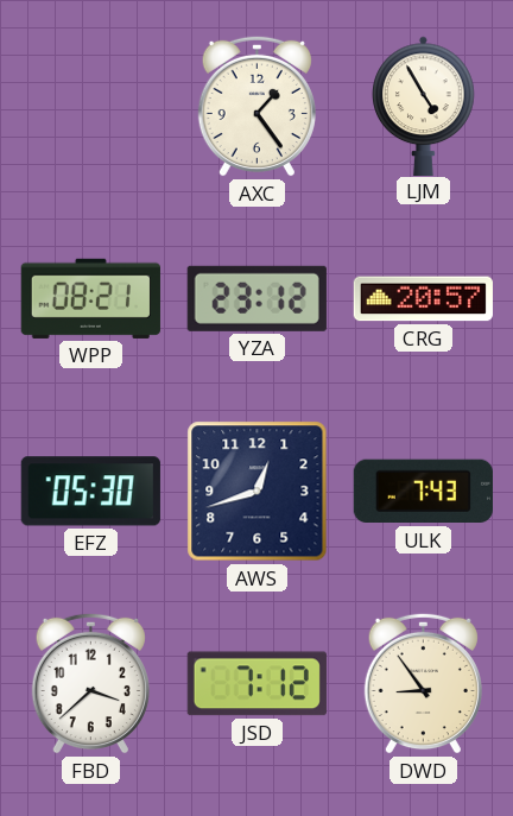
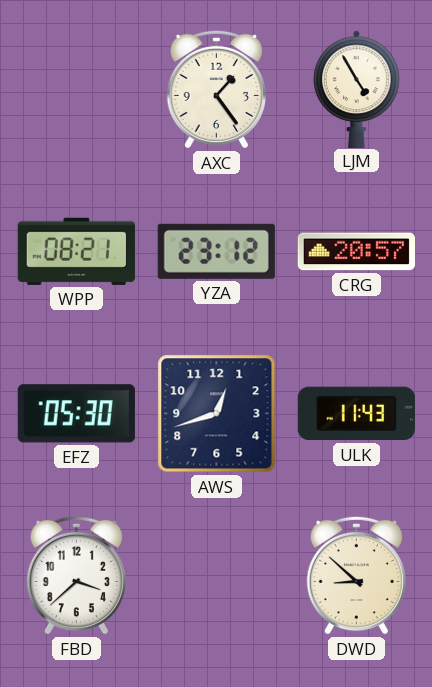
ULK: 7:43 -> 11:43
JSD: 7:12 -> none
DWD: 8:54 -> 8:52
